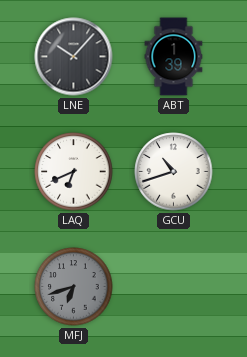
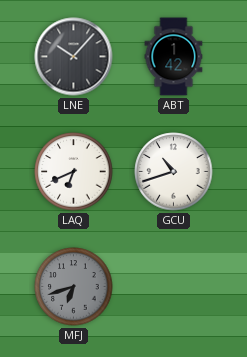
ABT: 1:39 -> 1:42
